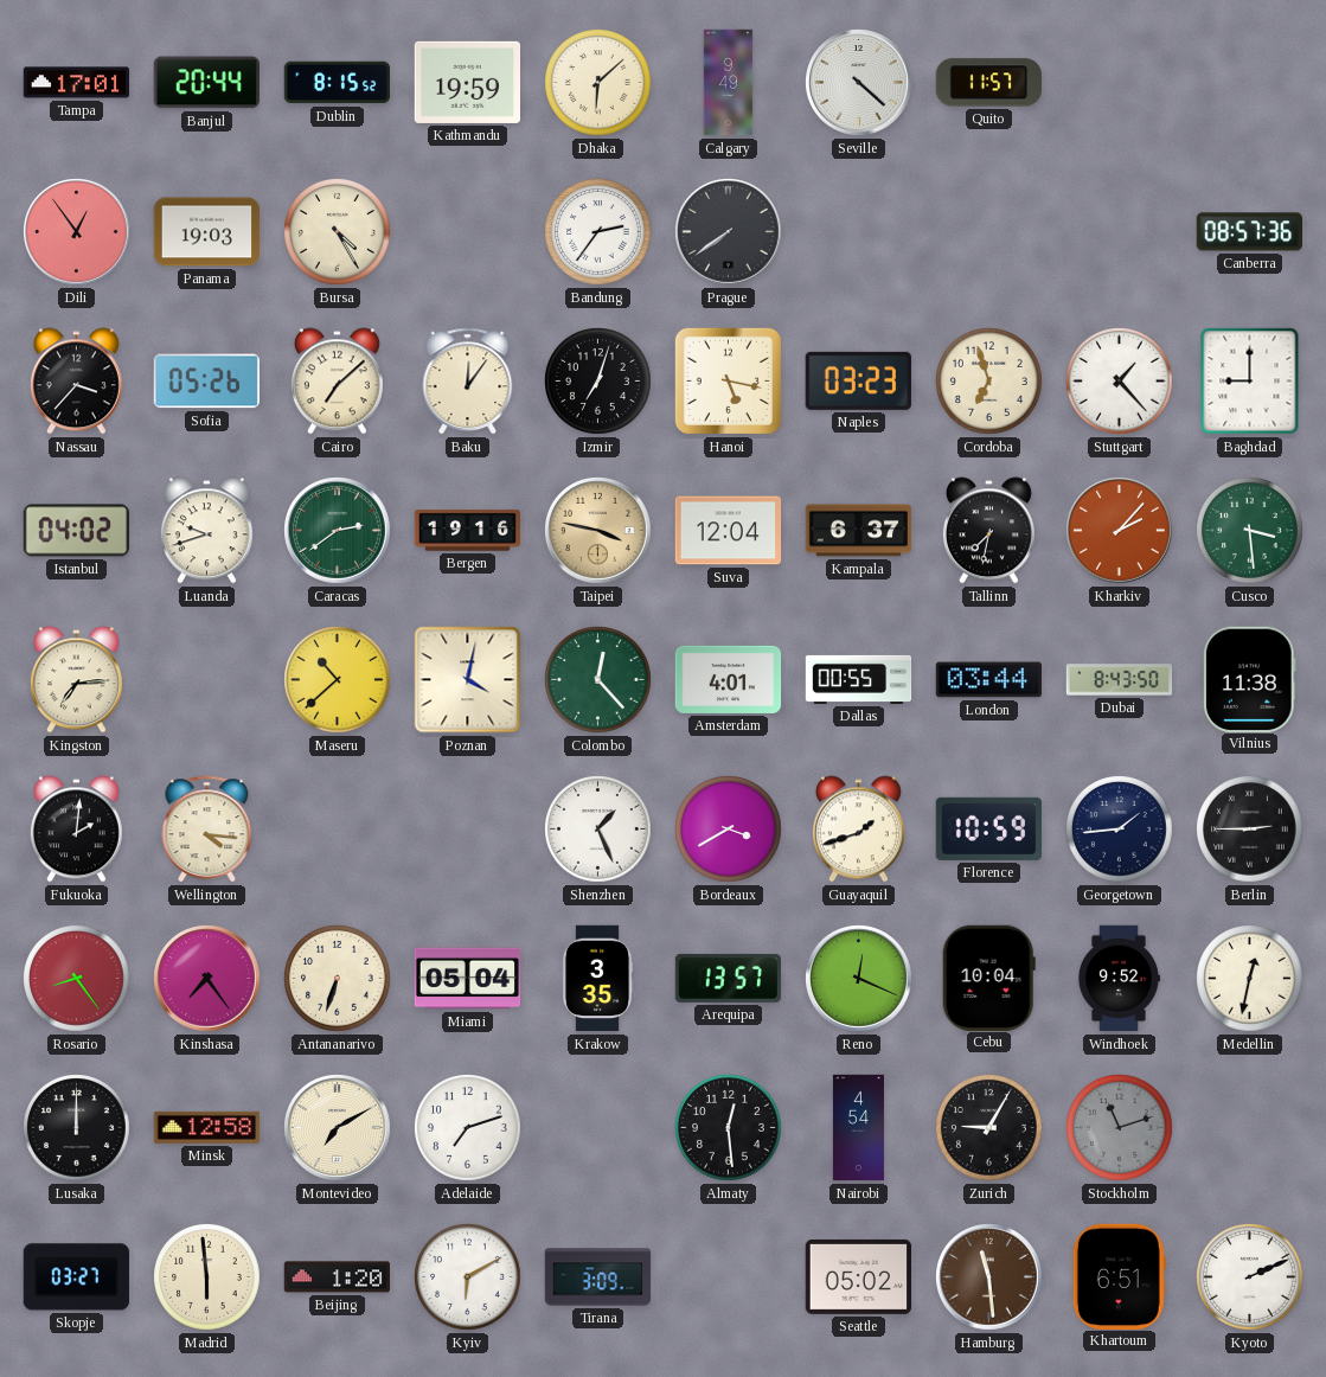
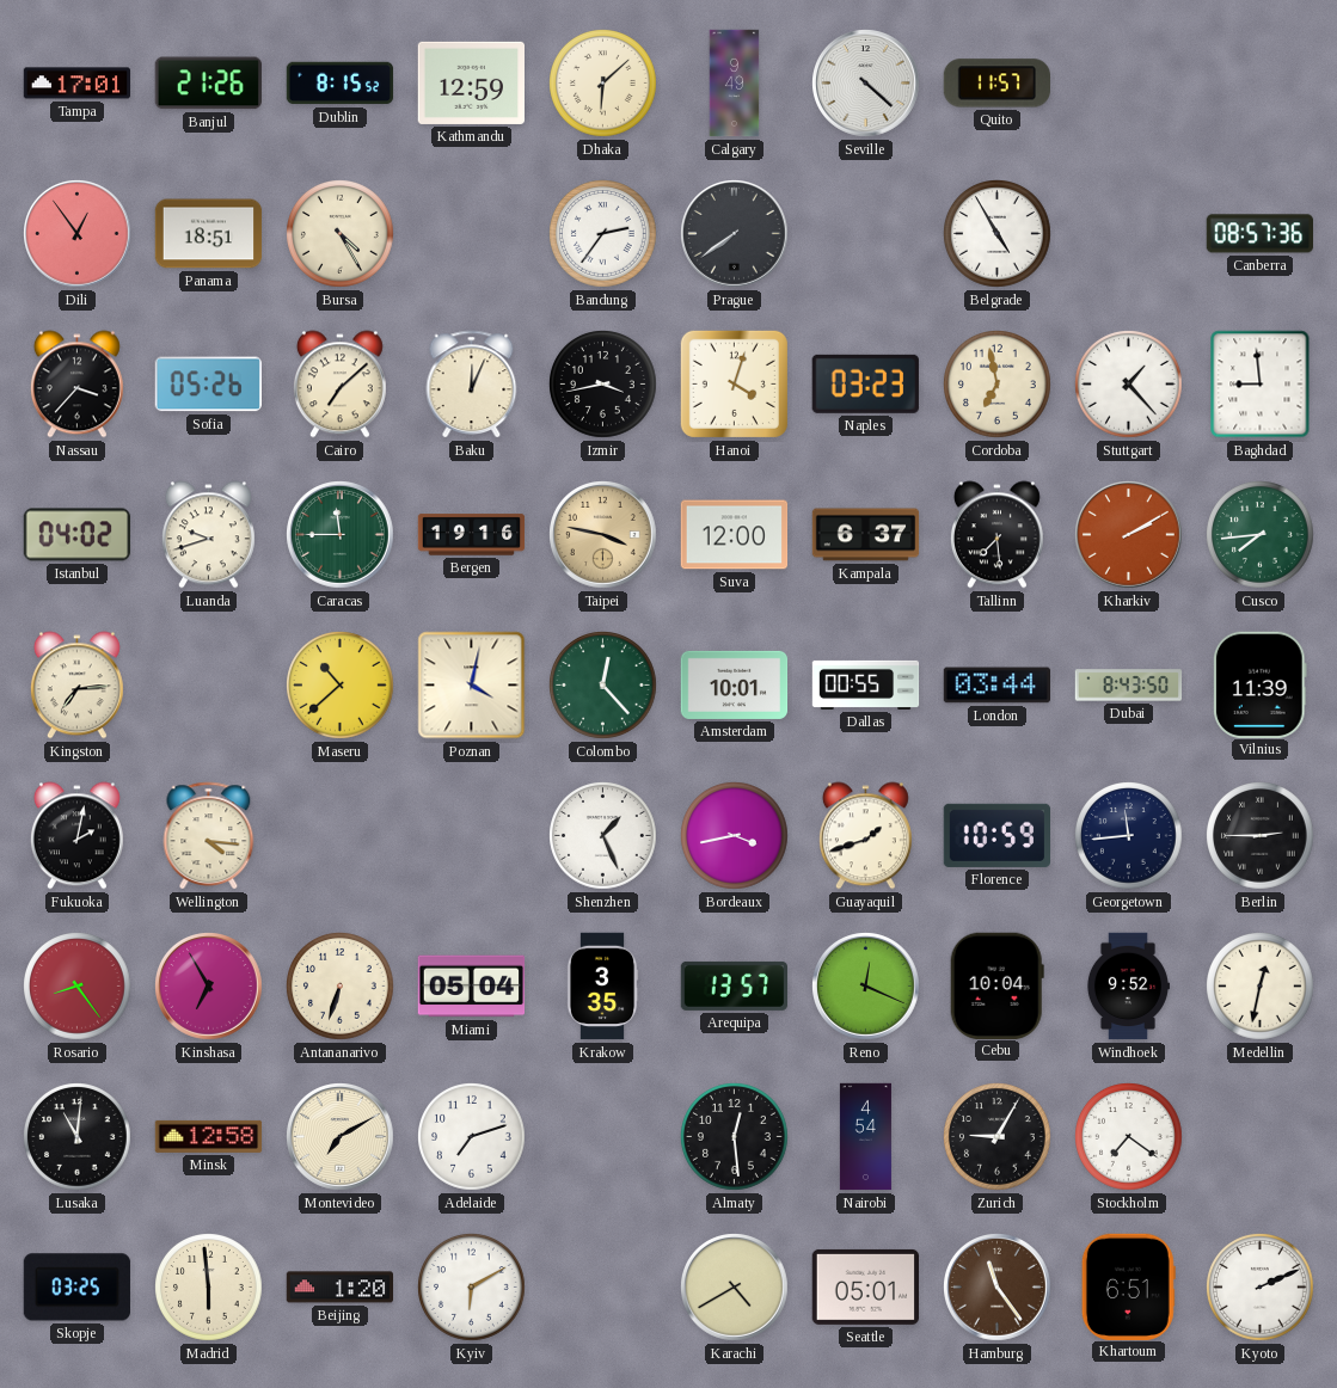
Banjul: 20:44 -> 21:26
Kathmandu: 19:59 -> 12:59
Panama: 19:03 -> 18:51
Belgrade: none -> 4:55
Baku: 12:06 -> 12:04
Izmir: 7:03 -> 3:43
Hanoi: 5:17 -> 4:03
Cordoba: 6:57 -> 6:58
Baghdad: 9:00 -> 8:59
Caracas: 2:39 -> 11:45
Suva: 12:04 -> 12:00
Tallinn: 7:32 -> 7:29
Kharkiv: 2:07 -> 2:10
Cusco: 3:29 -> 7:44
Amsterdam: 4:01 -> 10:01
Vilnius: 11:38 -> 11:39
Fukuoka: 2:01 -> 2:02
Bordeaux: 3:40 -> 3:43
Georgetown: 1:44 -> 11:44
Kinshasa: 7:24 -> 6:55
Lusaka: 12:00 -> 11:01
Stockholm: 11:12 -> 7:21
Stockholm dial: grey -> white
Skopje: 03:27 -> 03:25
Tirana: 3:09 -> none
Karachi: none -> 4:40
Seattle: 05:02 -> 05:01
Hamburg: 11:29 -> 11:24
